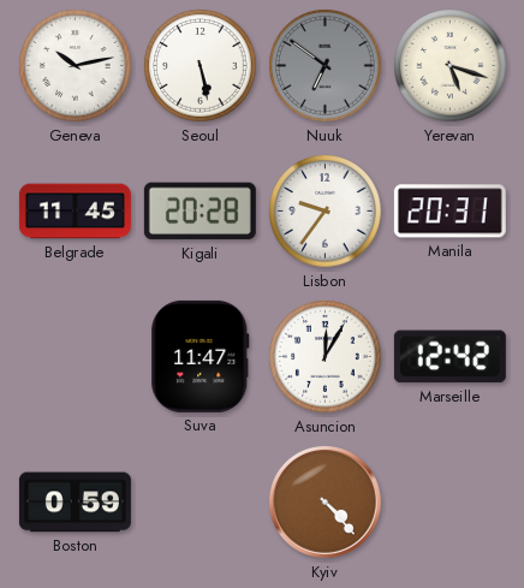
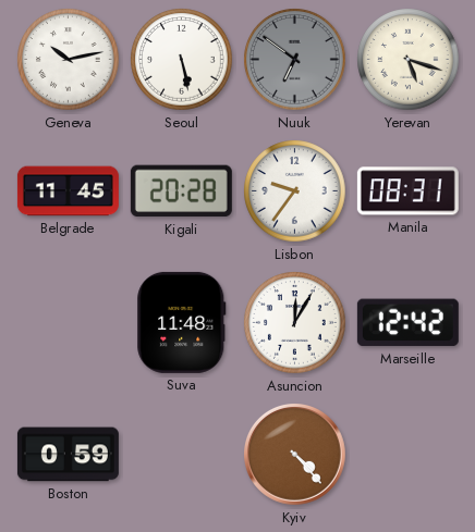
Manila: 20:31 -> 08:31
Suva: 11:47 -> 11:48
